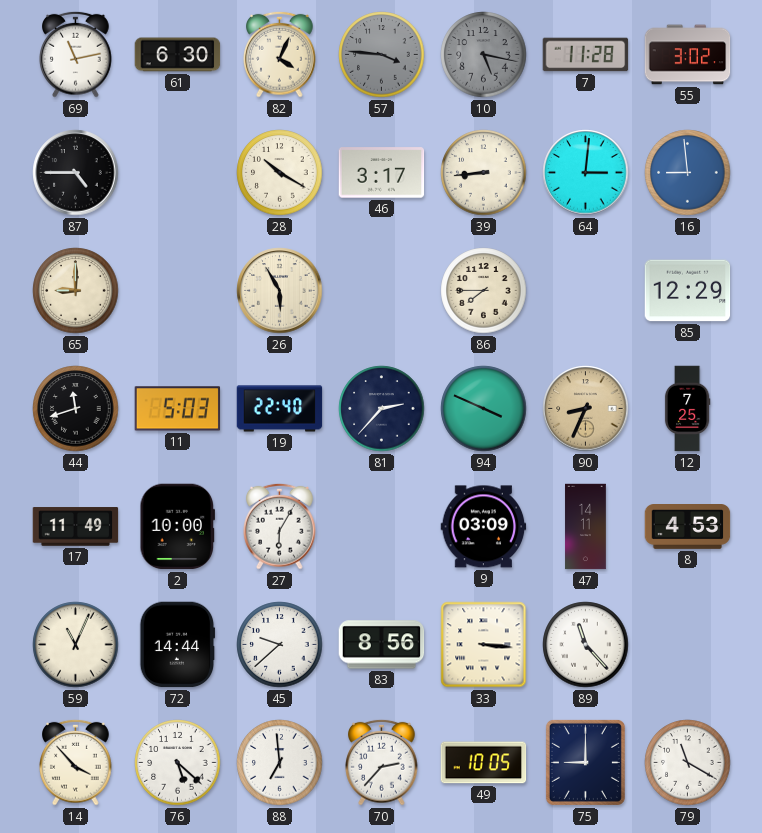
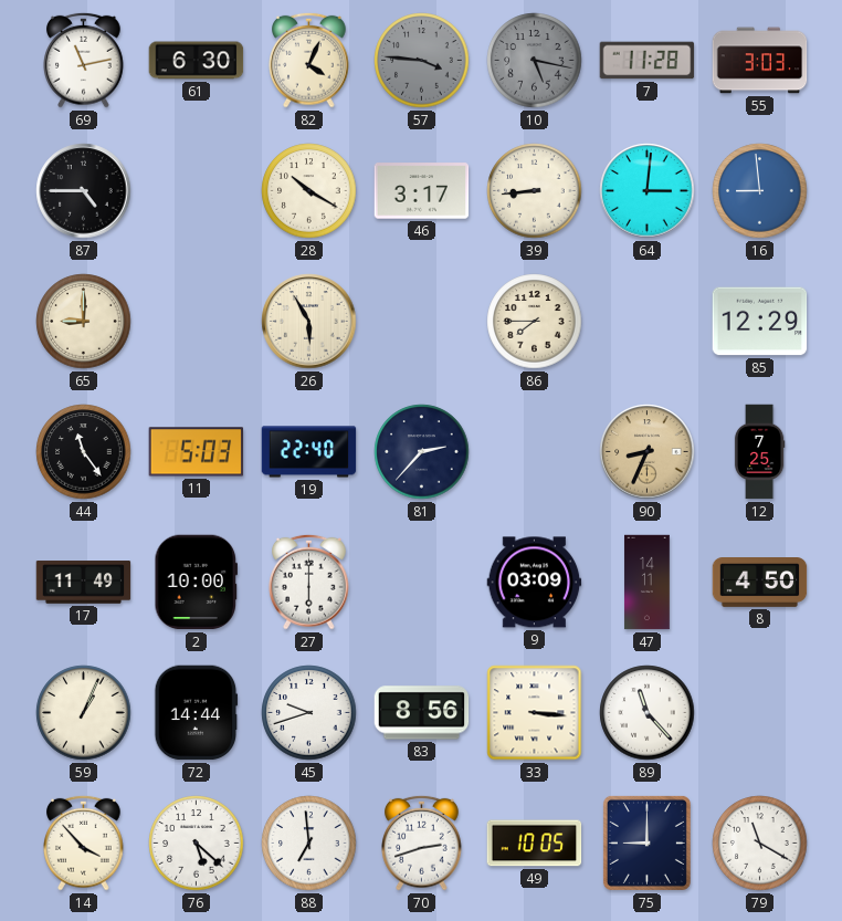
55: 3:02 -> 3:03
44: 11:42 -> 11:24
94: 3:49 -> none
27: 6:05 -> 6:00
8: 4:53 -> 4:50
59: 11:04 -> 1:04
45: 9:38 -> 9:42
70: 2:37 -> 2:42
